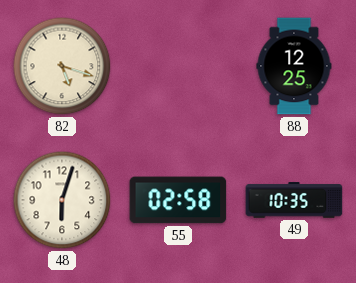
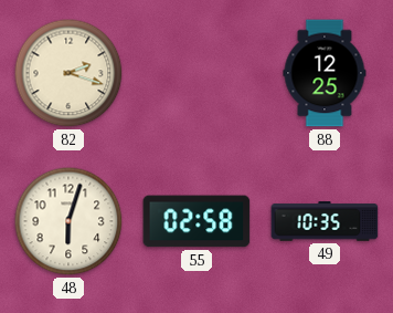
82: 5:18 -> 2:18
